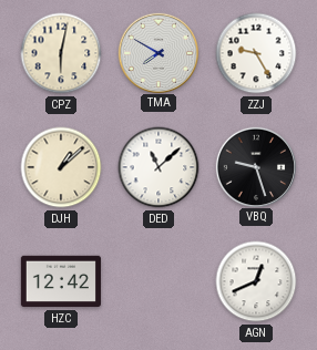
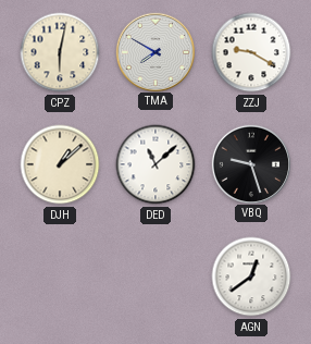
ZZJ: 9:25 -> 9:20
HZC: 12:42 -> none
AGN: 12:41 -> 12:39
